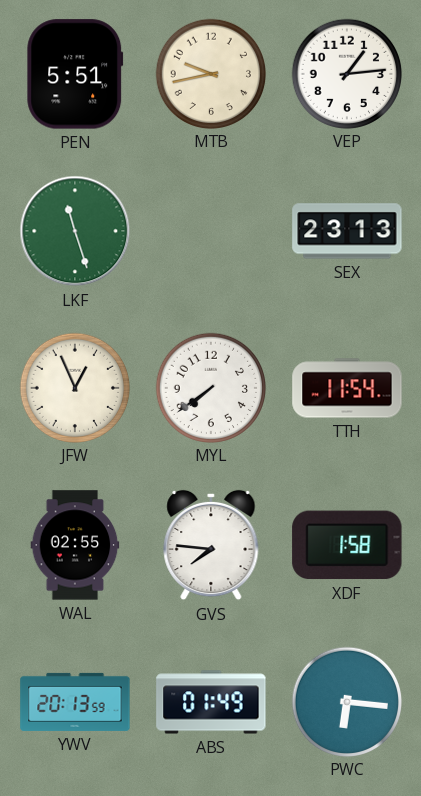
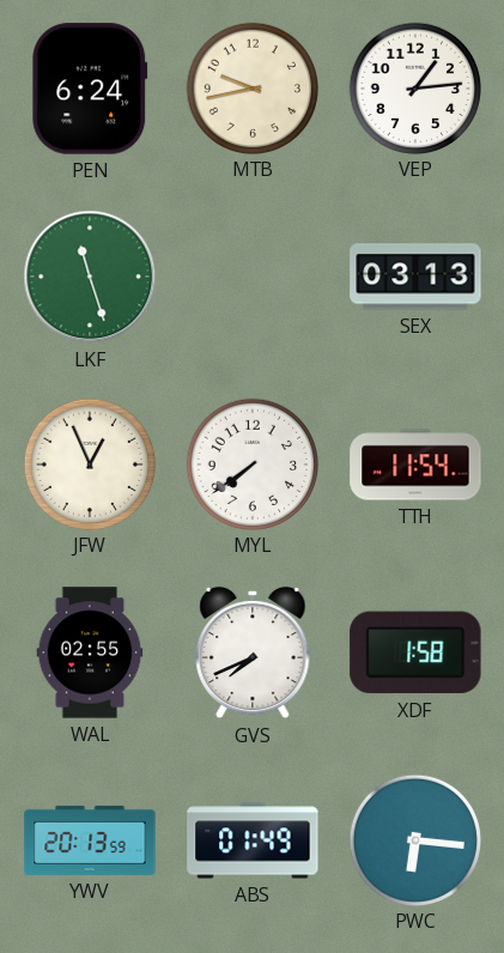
PEN: 5:51 -> 6:24
SEX: 23:13 -> 03:13
GVS: 7:46 -> 7:41
